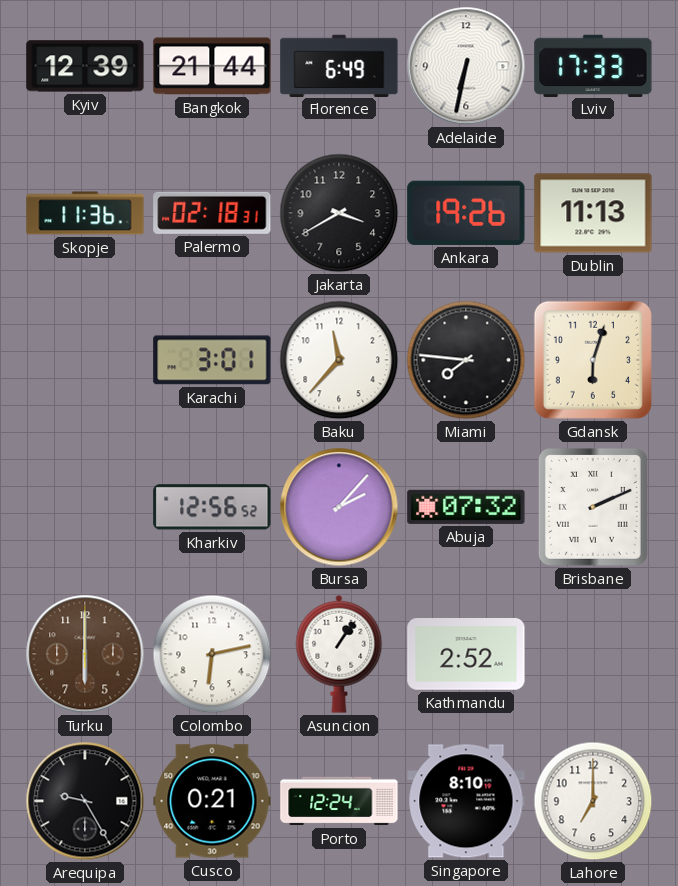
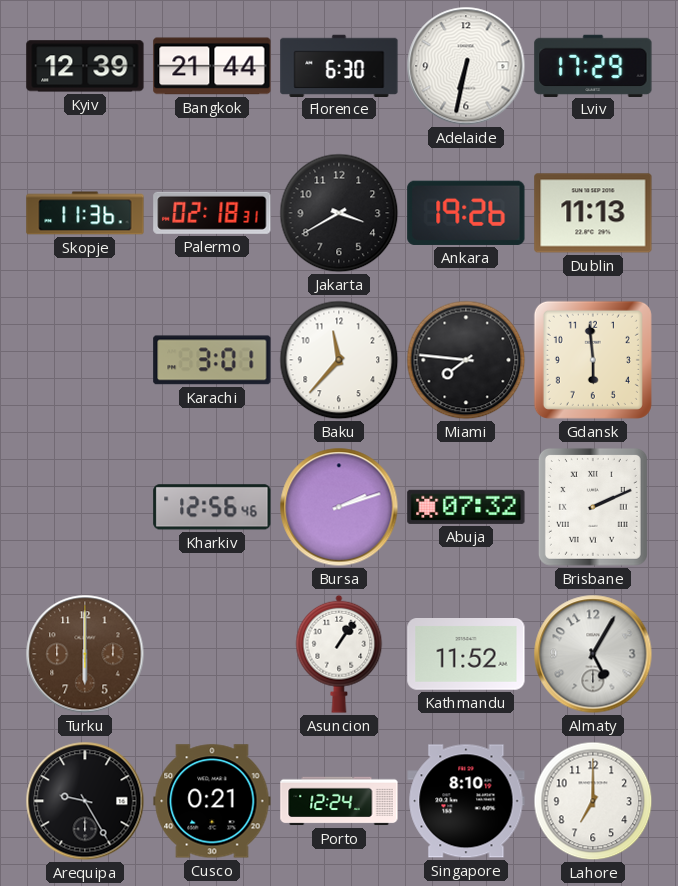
Florence: 6:49 -> 6:30
Lviv: 17:33 -> 17:29
Gdansk: 6:03 -> 5:59
Kharkiv: 12:56:52 -> 12:56:46
Bursa: 2:07 -> 2:12
Colombo: 6:13 -> none
Kathmandu: 2:52 -> 11:52
Almaty: none -> 5:05
